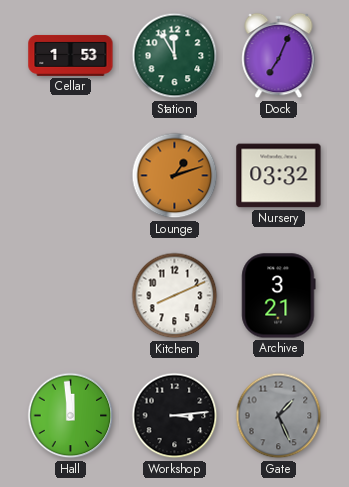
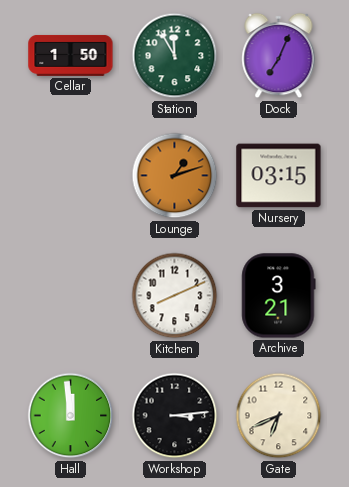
Cellar: 1:53 -> 1:50
Nursery: 03:32 -> 03:15
Gate: 1:26 -> 6:41
Gate dial: grey -> cream
